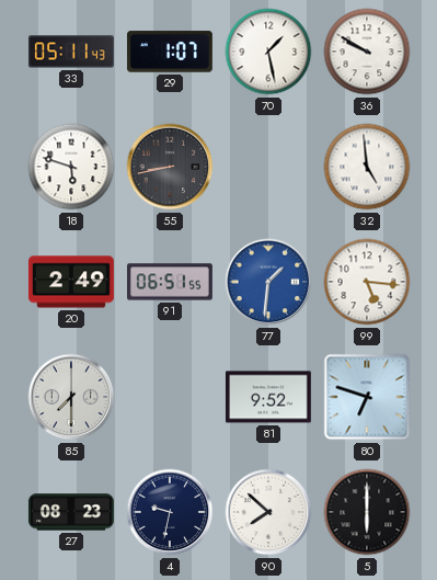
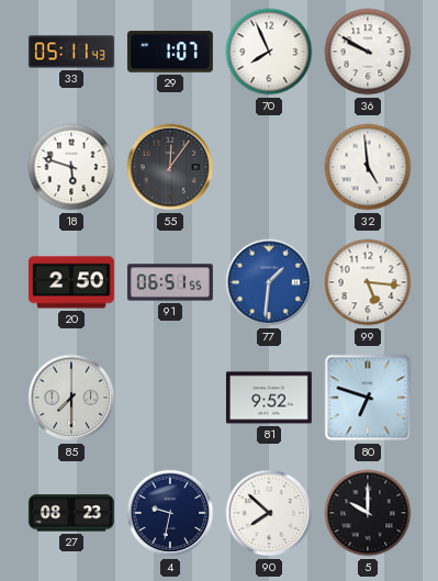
70: 1:28 -> 7:56
55: 8:43 -> 12:06
20: 2:49 -> 2:50
5: 6:00 -> 10:00
